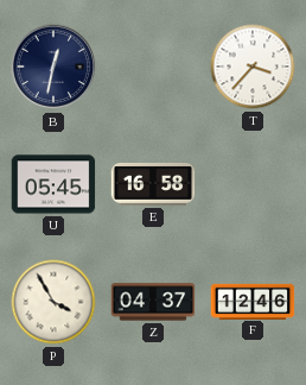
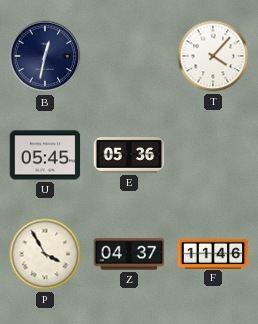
T: 3:37 -> 4:07
E: 16:58 -> 05:36
F: 12:46 -> 11:46
